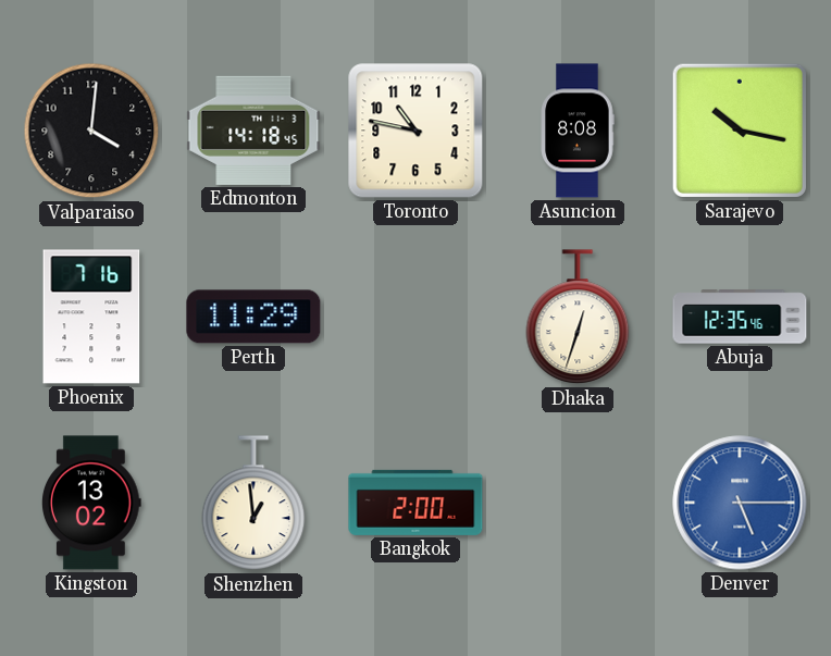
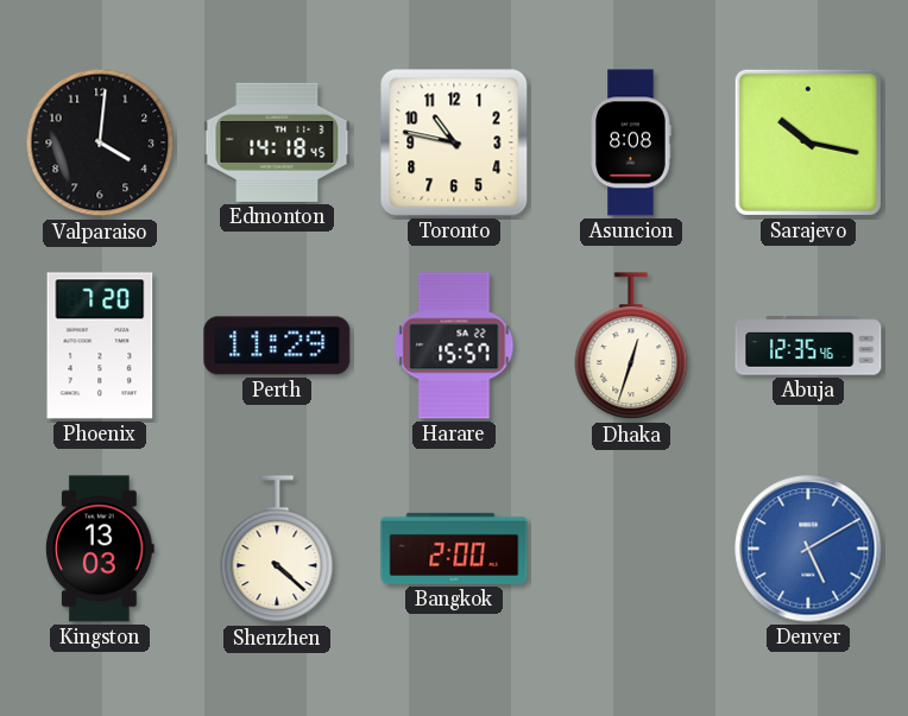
Phoenix: 7:16 -> 7:20
Harare: none -> 15:57
Kingston: 13:02 -> 13:03
Shenzhen: 12:59 -> 4:22
Denver: 5:15 -> 5:10
